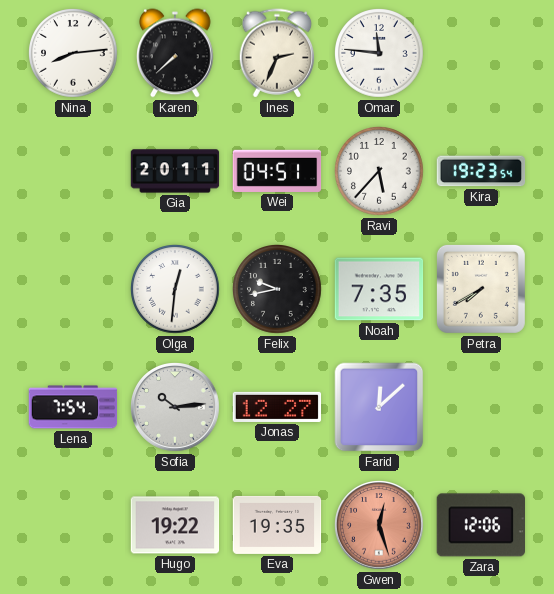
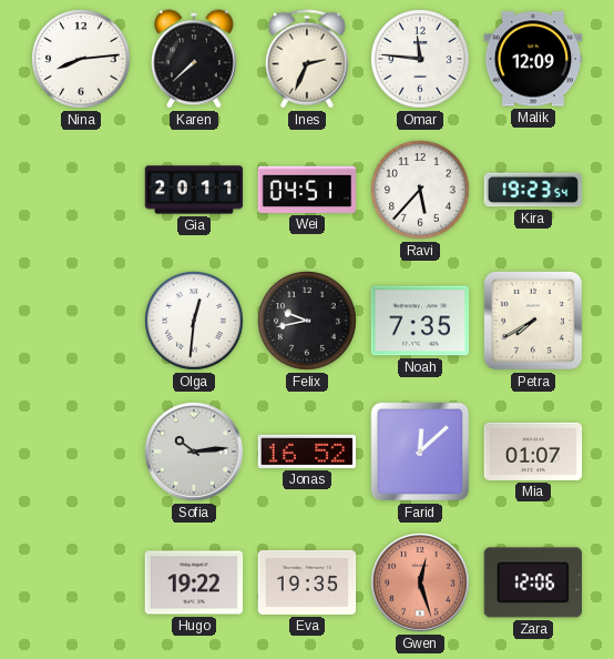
Malik: none -> 12:09
Lena: 7:54 -> none
Jonas: 12:27 -> 16:52
Mia: none -> 01:07
